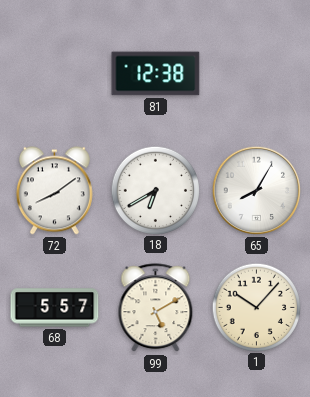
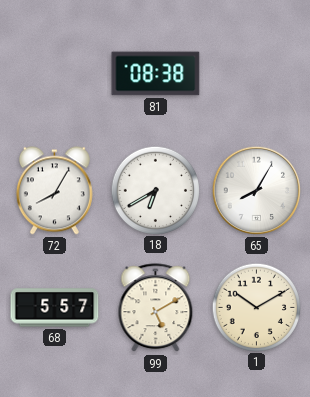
81: 12:38 -> 08:38
72: 8:09 -> 8:05
1: 10:07 -> 10:10
